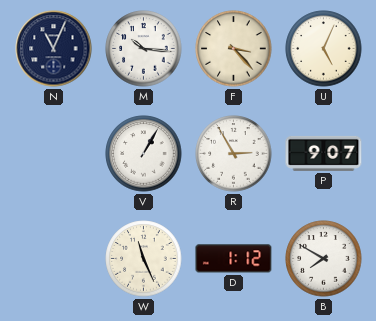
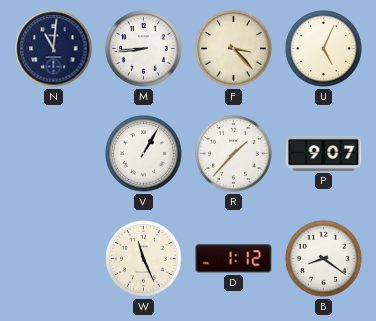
N: 11:04 -> 11:01
M: 10:16 -> 8:44
R: 2:55 -> 1:37
B: 7:50 -> 8:21
